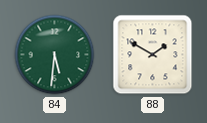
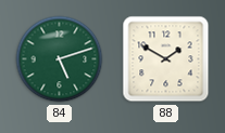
84: 5:31 -> 5:12
